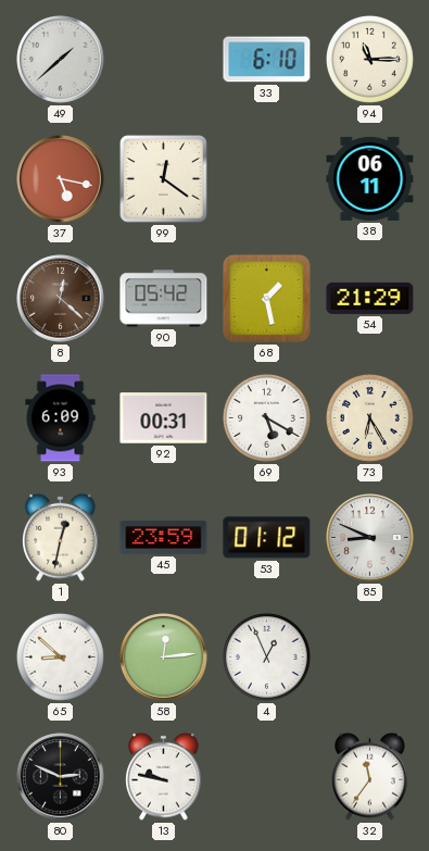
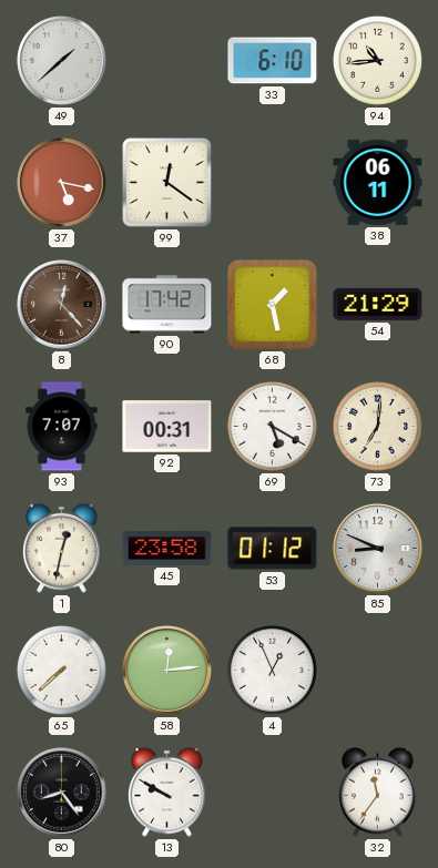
94: 11:15 -> 10:44
8: 12:22 -> 12:23
90: 05:42 -> 17:42
93: 6:09 -> 7:07
73: 6:25 -> 7:01
45: 23:59 -> 23:58
65: 8:52 -> 7:38
80: 2:49 -> 8:24
13: 9:47 -> 9:50
